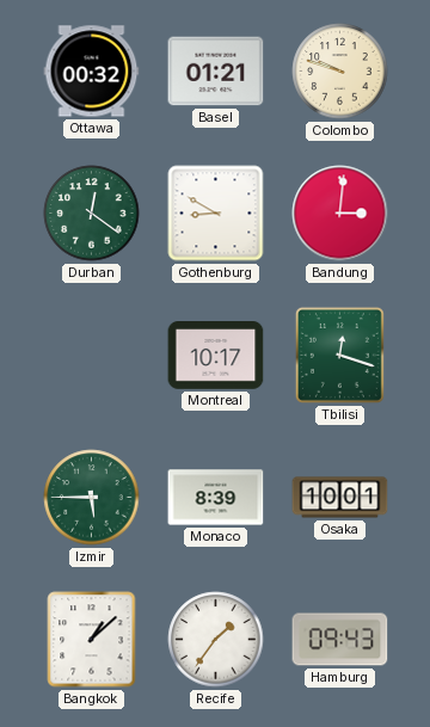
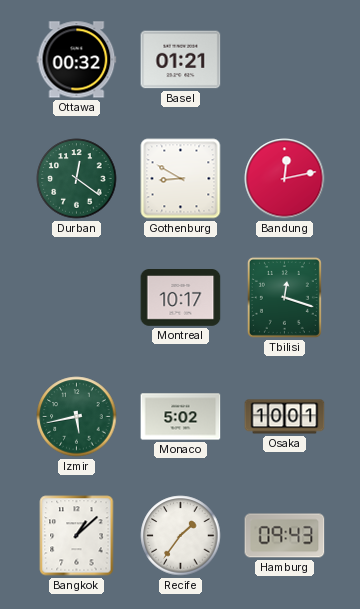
Colombo: 9:48 -> none
Bandung: 3:01 -> 12:13
Izmir: 5:45 -> 5:43
Monaco: 8:39 -> 5:02
